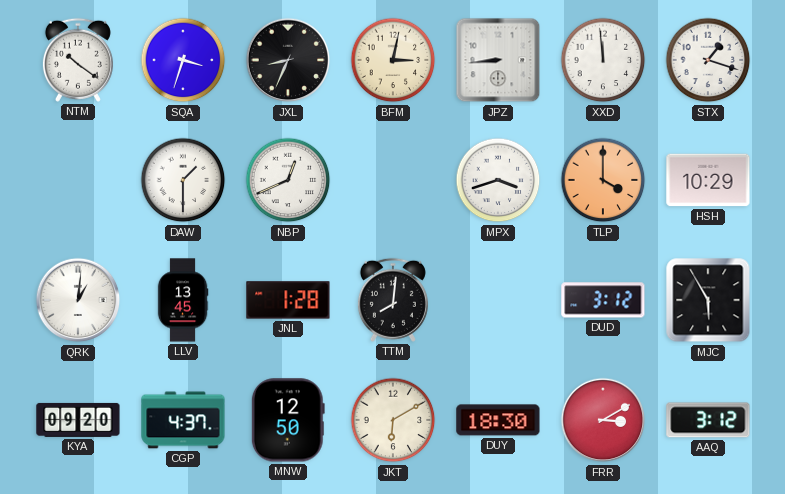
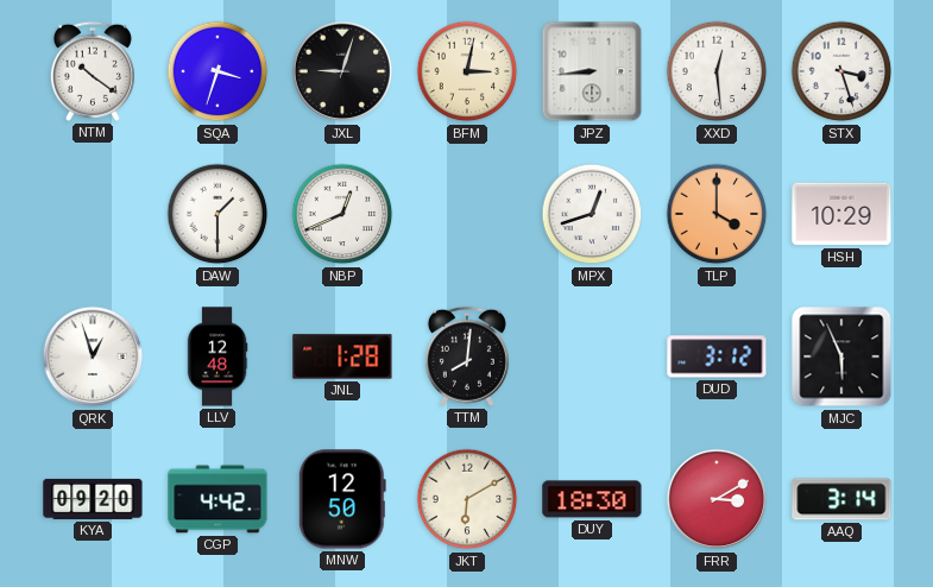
JXL: 8:34 -> 9:03
XXD: 11:59 -> 12:29
STX: 1:18 -> 3:27
MPX: 3:42 -> 12:42
QRK: 1:01 -> 12:57
LLV: 13:45 -> 12:48
MJC: 5:55 -> 5:56
CGP: 4:37 -> 4:42
AAQ: 3:12 -> 3:14
